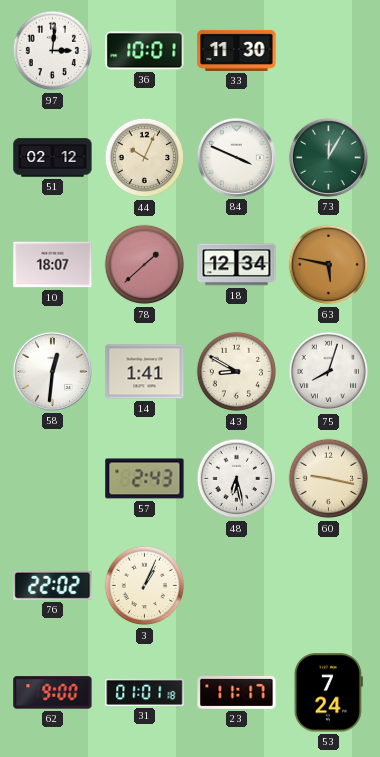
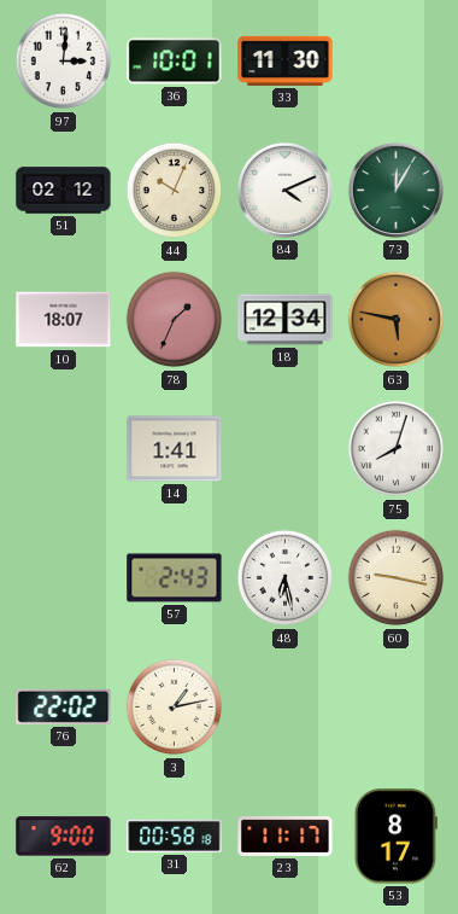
84: 3:49 -> 4:11
78: 1:38 -> 1:34
58: 12:31 -> none
43: 8:50 -> none
3: 1:04 -> 1:13
31: 01:01 -> 00:58
53: 7:24 -> 8:17
